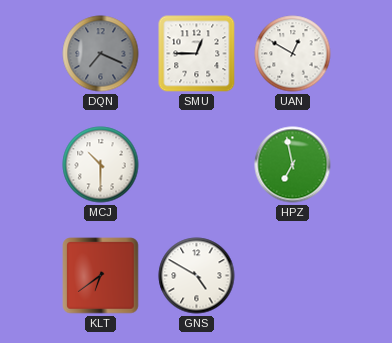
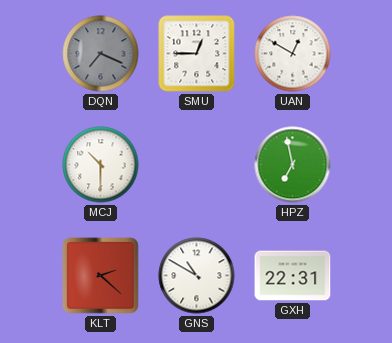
KLT: 6:39 -> 2:22
GNS: 4:50 -> 10:50
GXH: none -> 22:31
